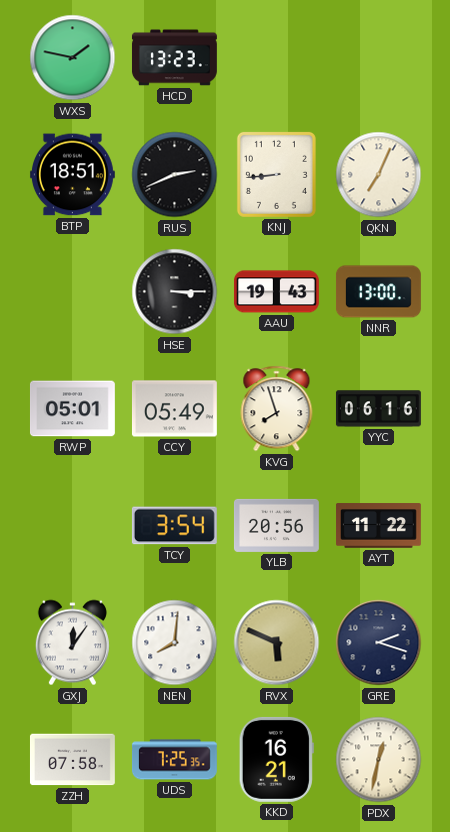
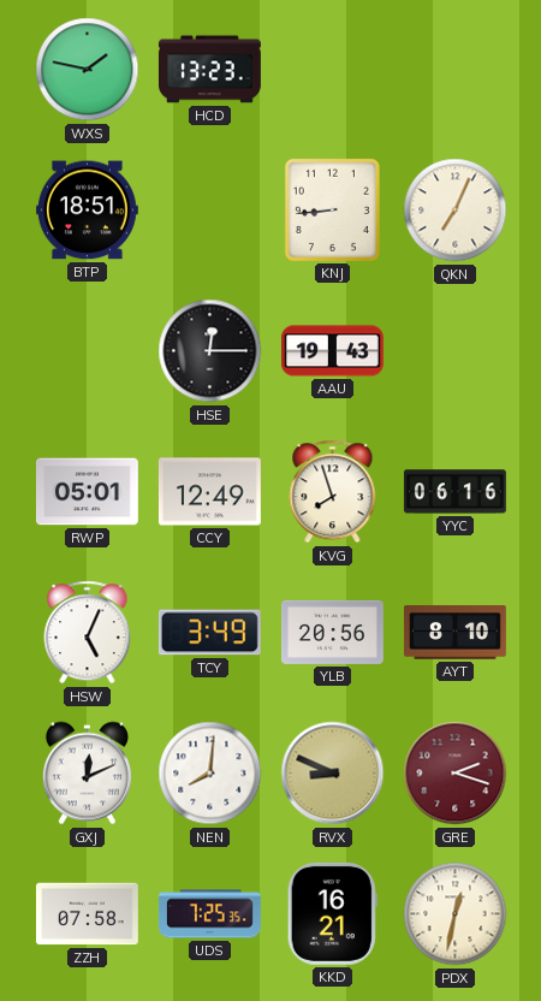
RUS: 2:41 -> none
HSE: 3:15 -> 12:15
NNR: 13:00 -> none
CCY: 05:49 -> 12:49
HSW: none -> 5:04
TCY: 3:54 -> 3:49
AYT: 11:22 -> 8:10
GXJ: 12:06 -> 12:11
RVX: 5:49 -> 8:49
GRE dial: navy -> burgundy
